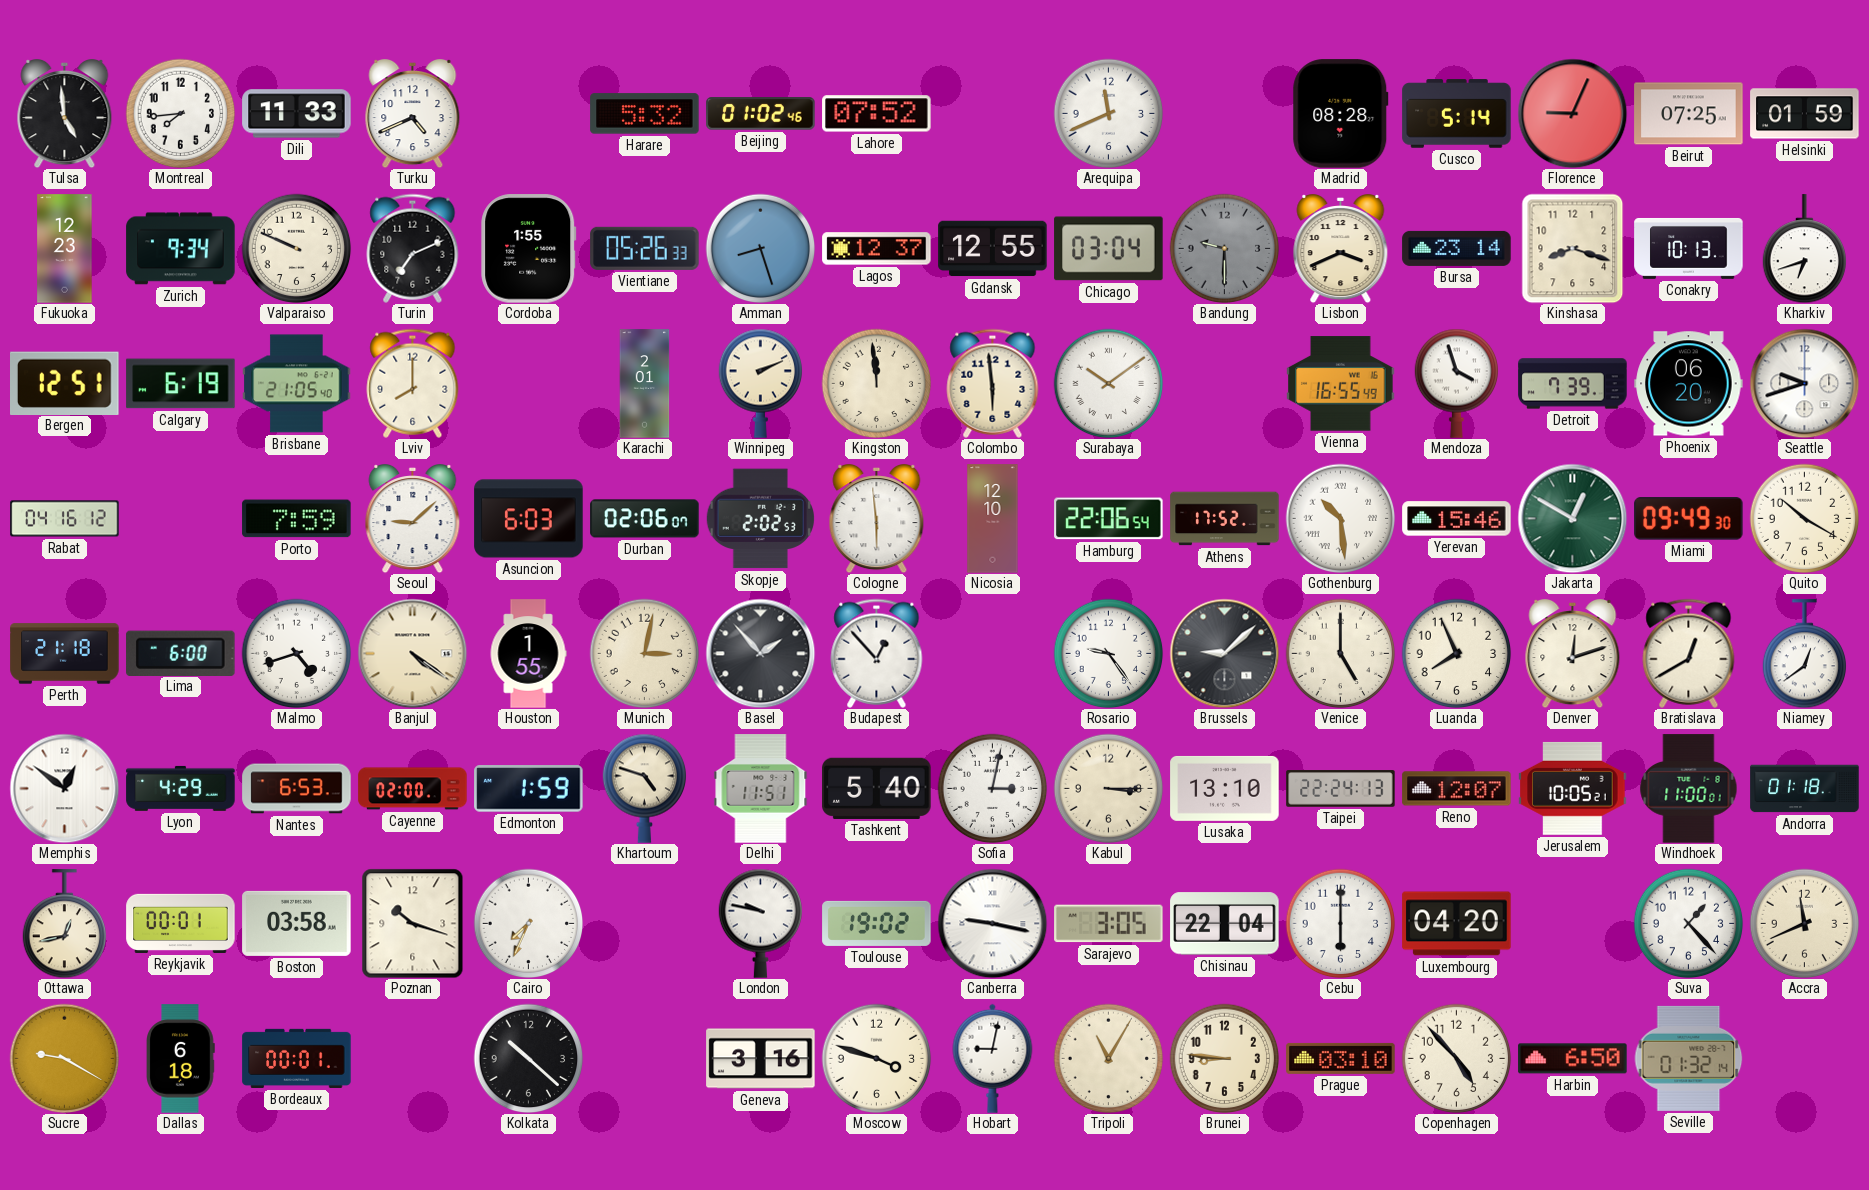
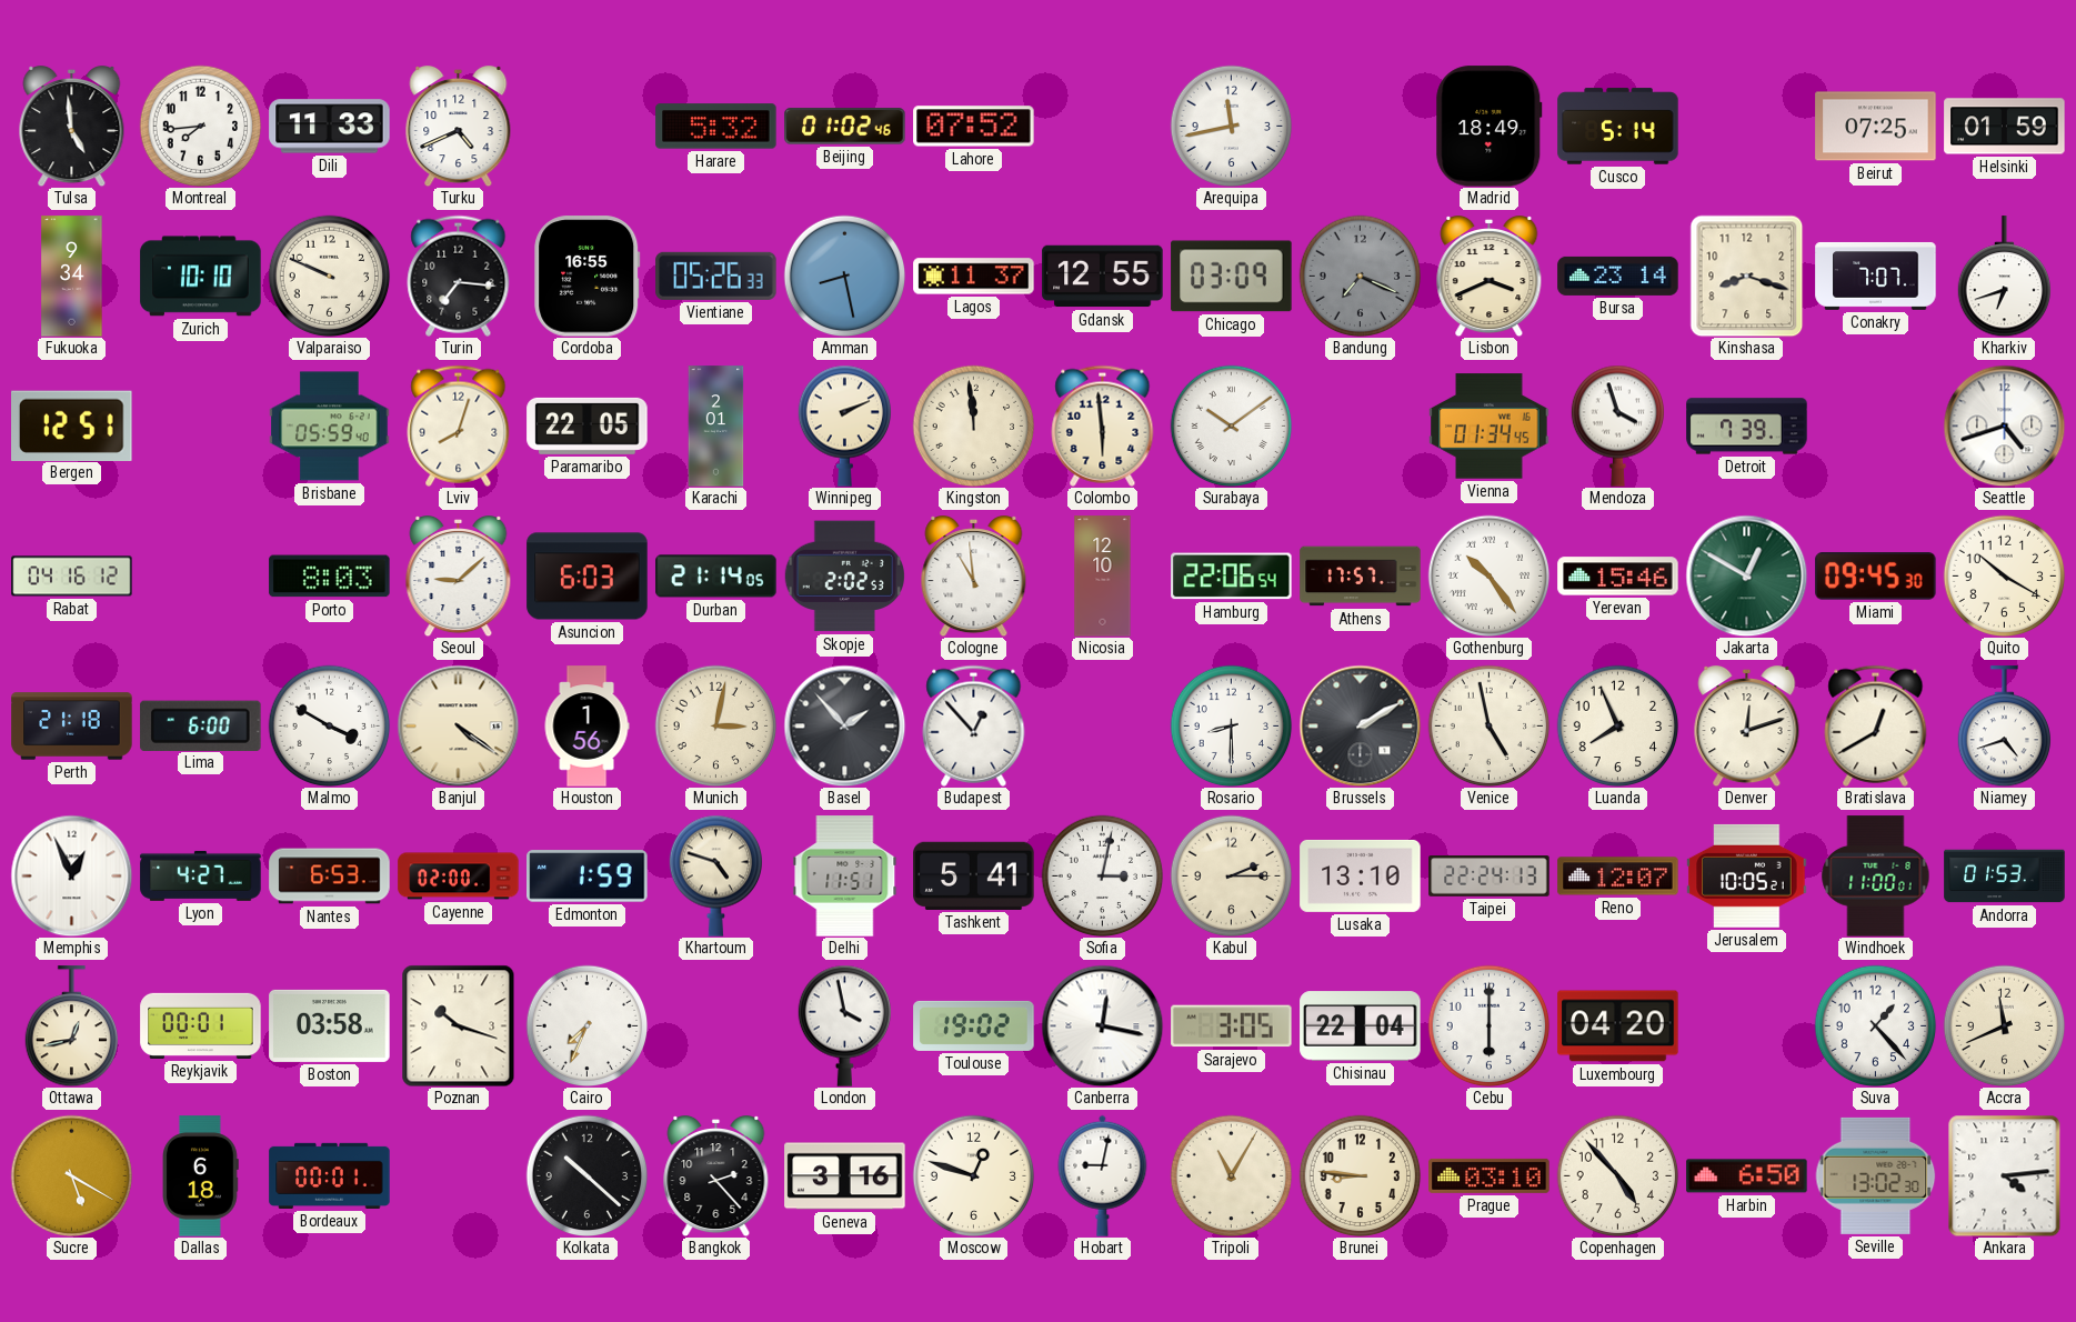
Arequipa: 11:41 -> 11:43
Madrid: 08:28 -> 18:49
Florence: 9:04 -> none
Fukuoka: 12:23 -> 9:34
Zurich: 9:34 -> 10:10
Turin: 7:11 -> 7:16
Cordoba: 1:55 -> 16:55
Amman: 8:27 -> 8:28
Lagos: 12:37 -> 11:37
Chicago: 03:04 -> 03:09
Bandung: 9:30 -> 7:19
Conakry: 10:13 -> 7:07
Calgary: 6:19 -> none
Brisbane: 21:05 -> 05:59
Lviv: 8:00 -> 8:03
Paramaribo: none -> 22:05
Vienna: 16:55 -> 01:34
Phoenix: 06:20 -> none
Seattle: 9:42 -> 4:42
Porto: 7:59 -> 8:03
Durban: 02:06 -> 21:14
Cologne: 5:59 -> 10:59
Athens: 17:52 -> 17:57
Gothenburg: 10:29 -> 10:24
Miami: 09:49 -> 09:45
Malmo: 4:42 -> 3:50
Houston: 1:55 -> 1:56
Rosario: 9:24 -> 8:30
Brussels: 9:08 -> 2:10
Venice: 5:00 -> 4:58
Niamey: 12:39 -> 4:42
Memphis: 12:51 -> 12:56
Lyon: 4:29 -> 4:27
Tashkent: 5:40 -> 5:41
Kabul: 3:15 -> 2:15
Andorra: 01:18 -> 01:53
London: 9:47 -> 3:58
Canberra: 9:17 -> 12:17
Sucre: 9:20 -> 5:20
Bangkok: none -> 2:23
Moscow: 3:48 -> 12:48
Seville: 01:32 -> 13:02
Ankara: none -> 4:14
